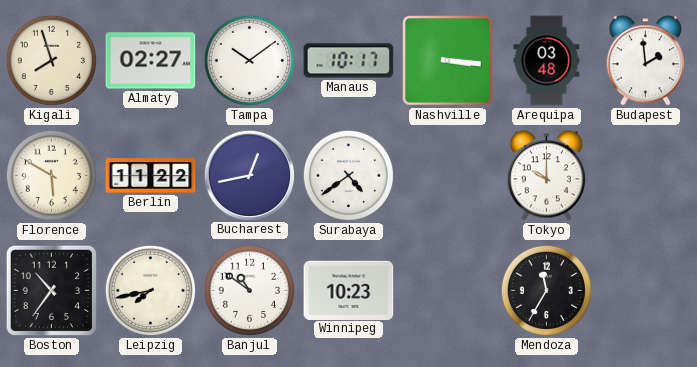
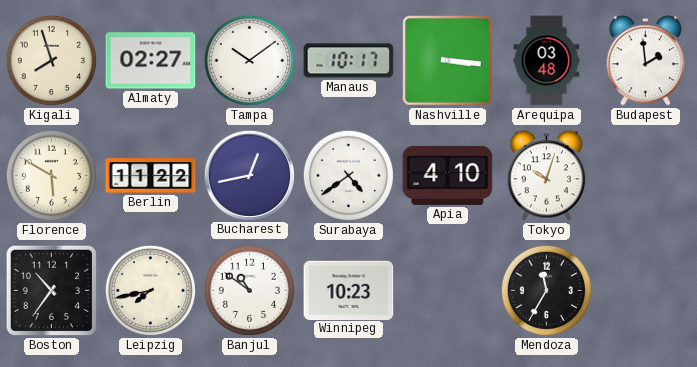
Apia: none -> 4:10
Tokyo: 10:00 -> 10:03
